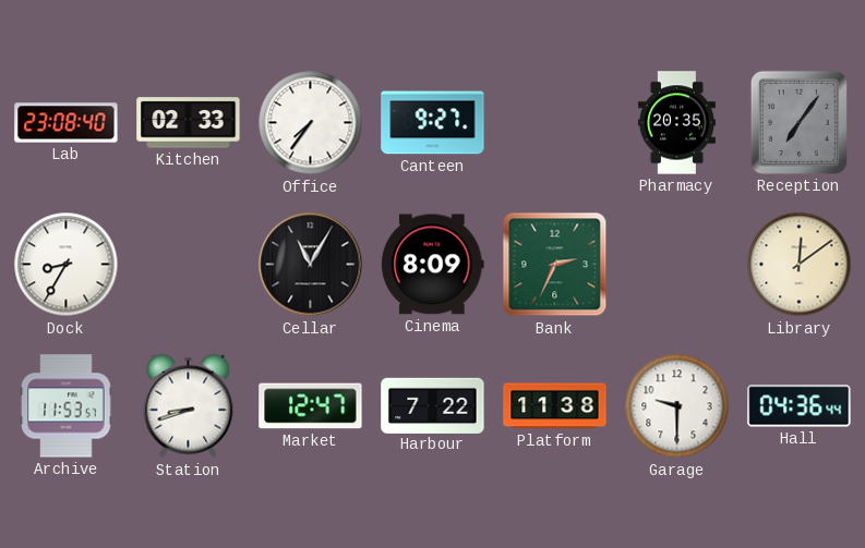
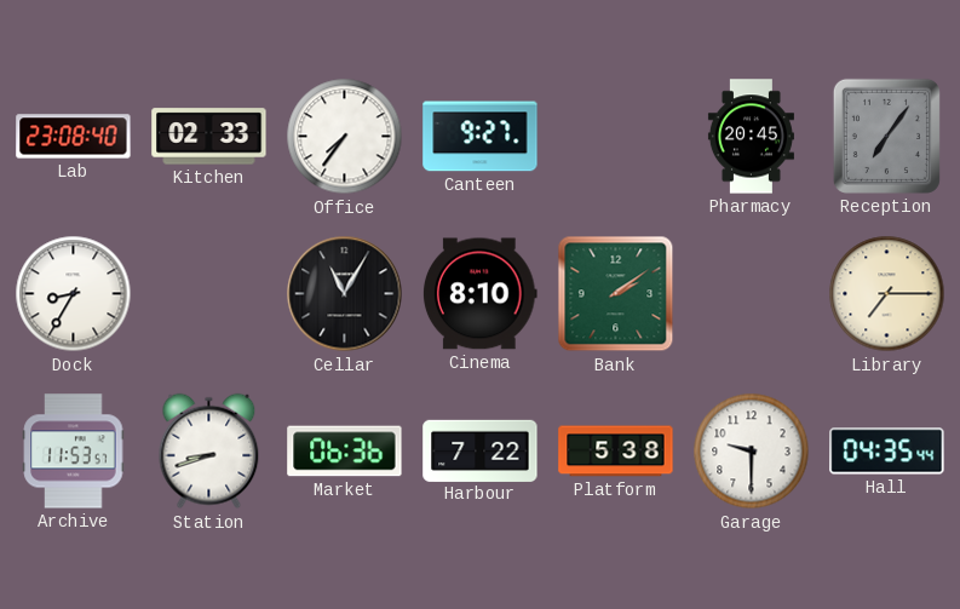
Pharmacy: 20:35 -> 20:45
Cinema: 8:09 -> 8:10
Bank: 2:34 -> 2:09
Library: 12:09 -> 7:15
Market: 12:47 -> 06:36
Platform: 11:38 -> 5:38
Hall: 04:36 -> 04:35
